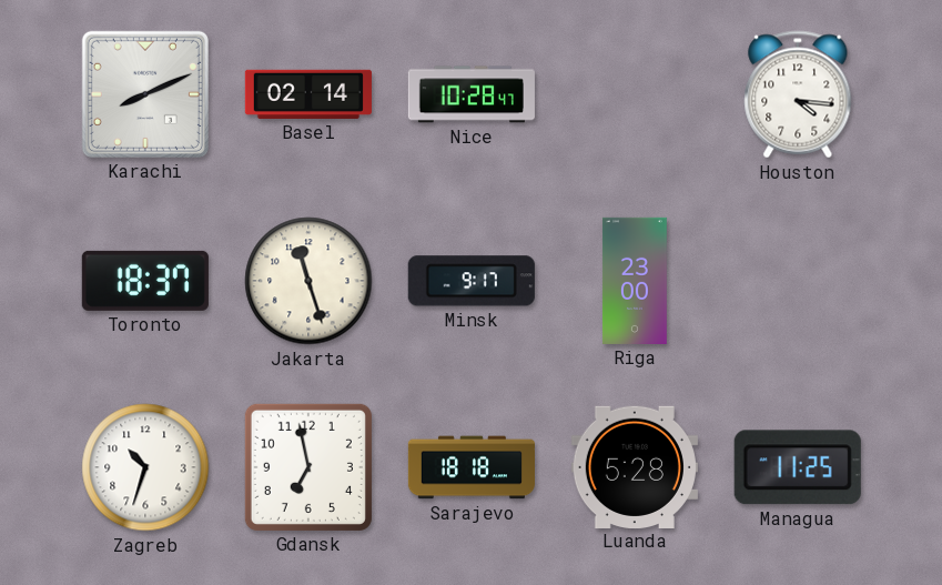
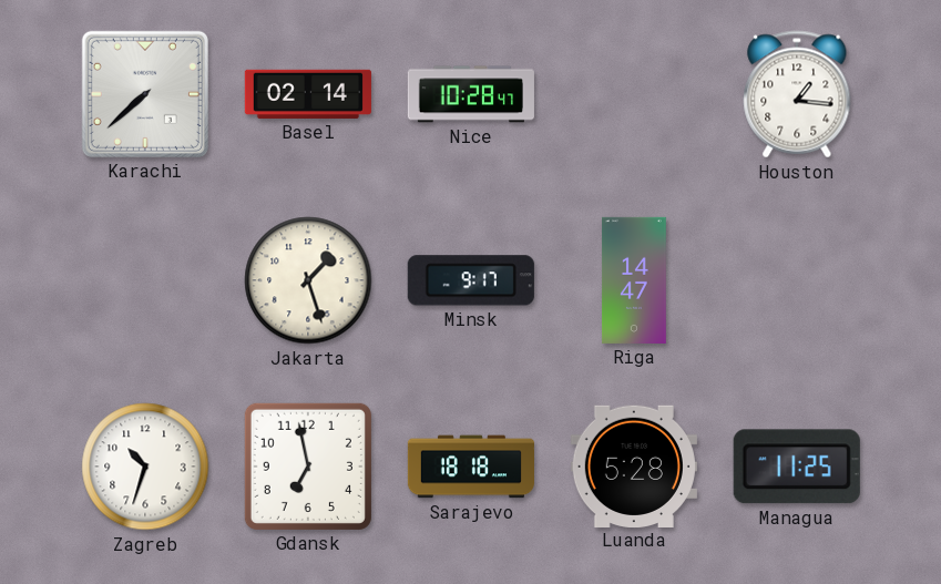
Karachi: 8:11 -> 7:38
Houston: 4:16 -> 1:16
Toronto: 18:37 -> none
Jakarta: 11:27 -> 1:27
Riga: 23:00 -> 14:47
